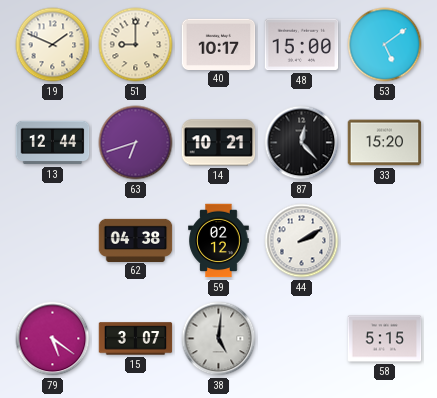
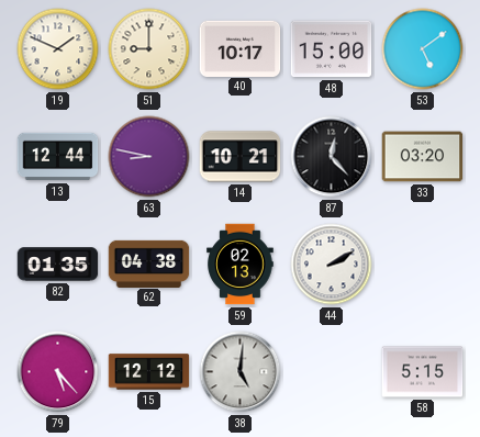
63: 6:42 -> 8:47
33: 15:20 -> 03:20
82: none -> 01:35
59: 02:12 -> 02:13
79: 5:21 -> 5:23
15: 3:07 -> 12:12
